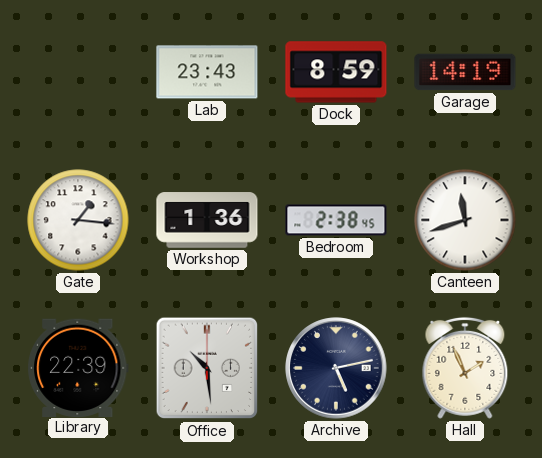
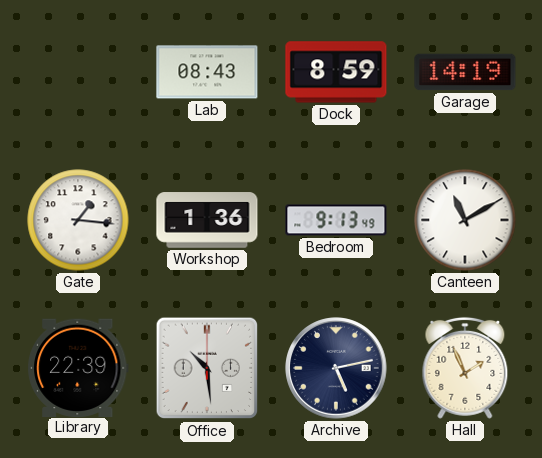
Lab: 23:43 -> 08:43
Bedroom: 2:38 -> 9:13
Canteen: 11:42 -> 11:10
